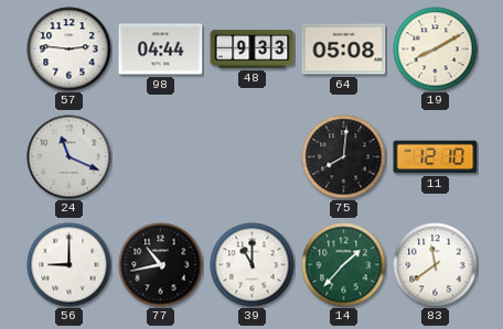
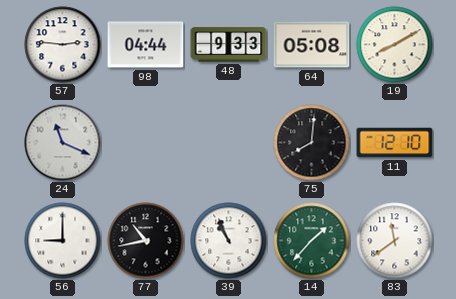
39: 11:00 -> 10:56
